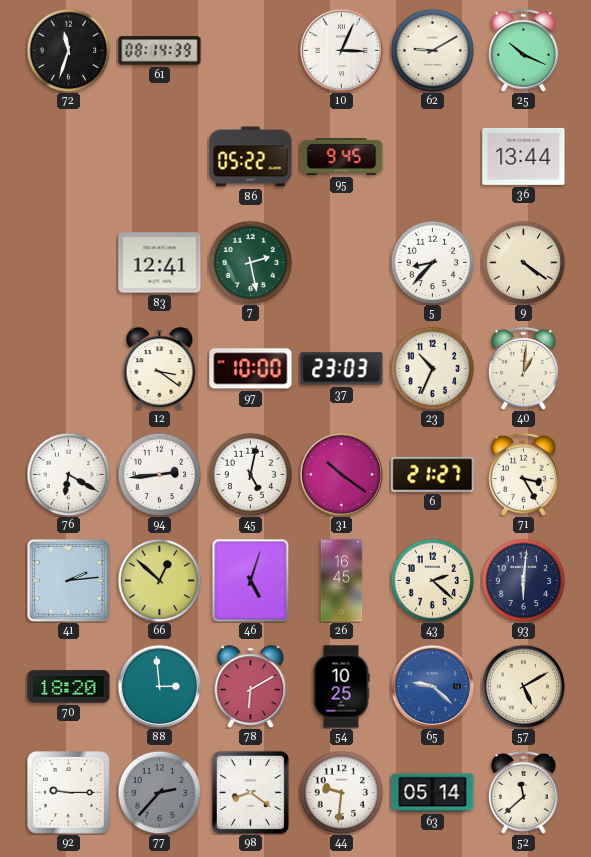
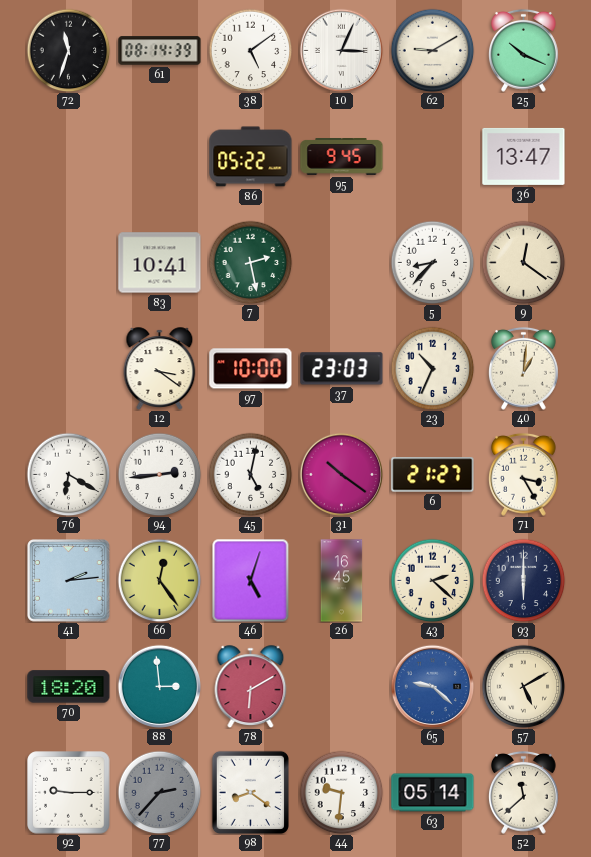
38: none -> 5:09
36: 13:44 -> 13:47
83: 12:41 -> 10:41
9: 4:21 -> 12:21
66: 12:52 -> 12:24
93: 6:01 -> 6:00
54: 10:25 -> none
